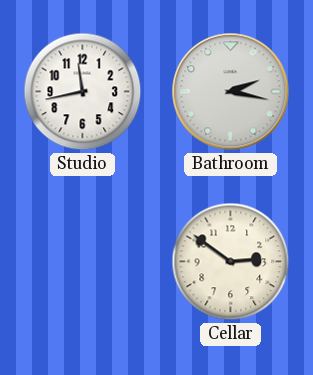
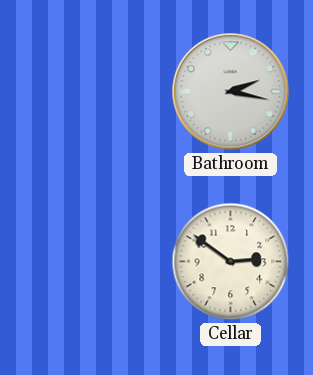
Studio: 11:43 -> none
